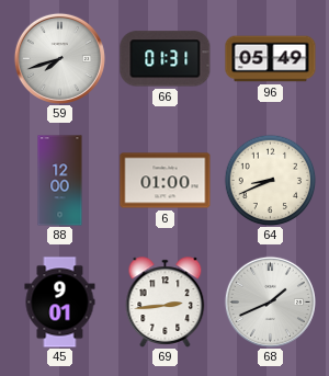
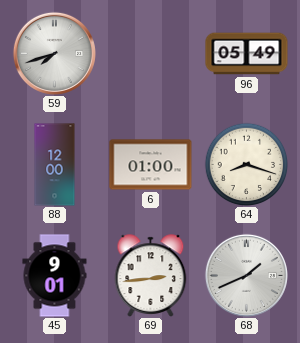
66: 01:31 -> none
64: 8:41 -> 8:18
